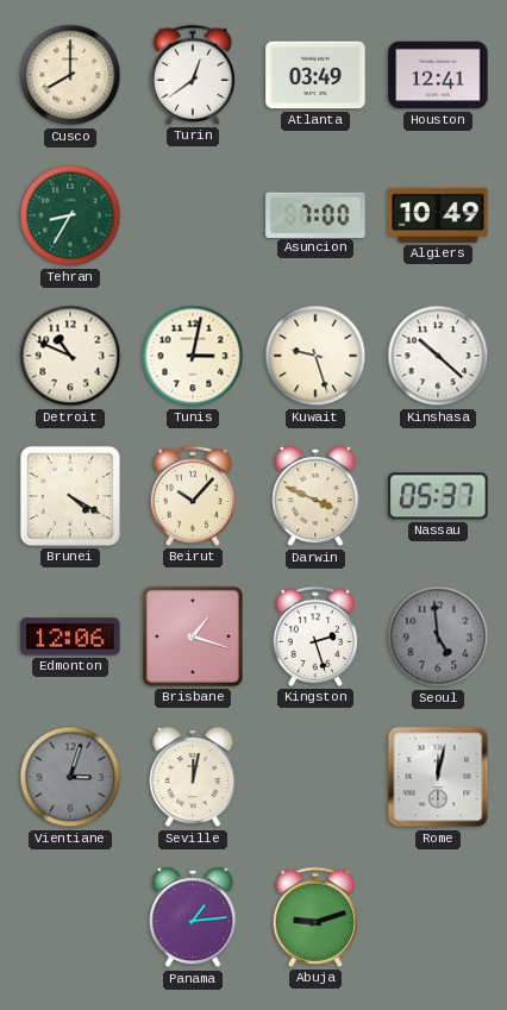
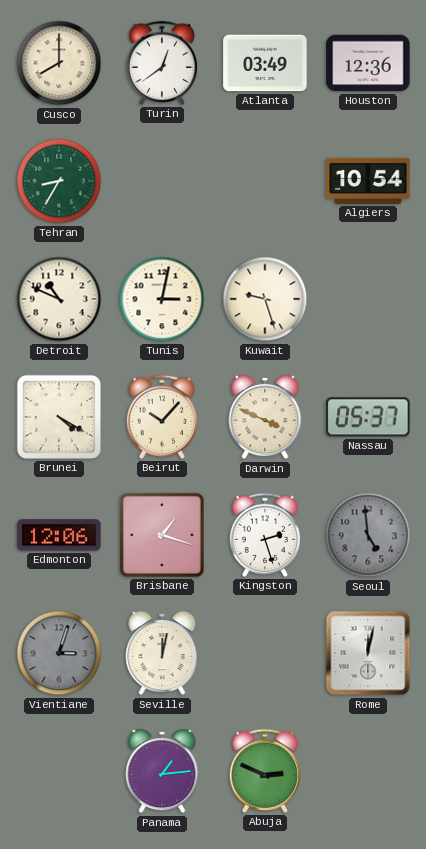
Houston: 12:41 -> 12:36
Asuncion: 7:00 -> none
Algiers: 10:49 -> 10:54
Kinshasa: 10:22 -> none
Abuja: 9:12 -> 2:49
